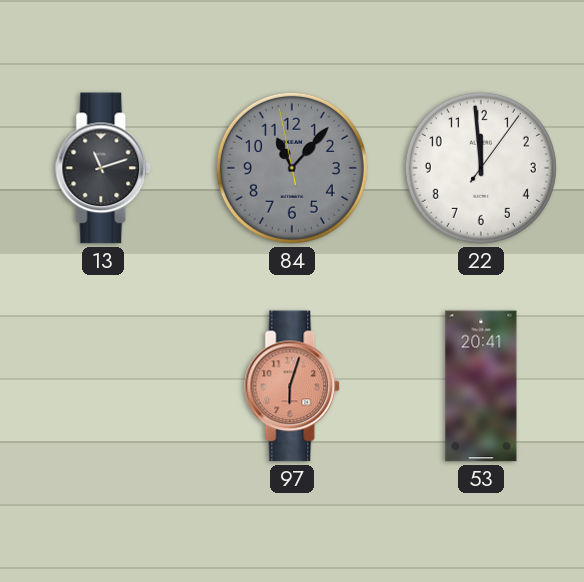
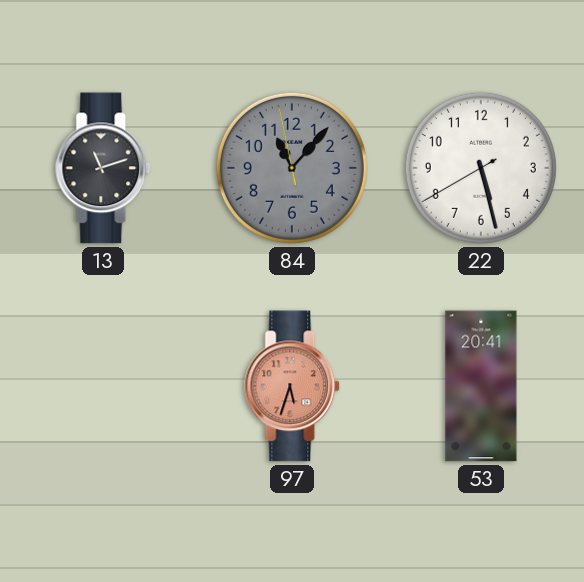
22: 11:59 -> 5:27
97: 6:03 -> 5:33
